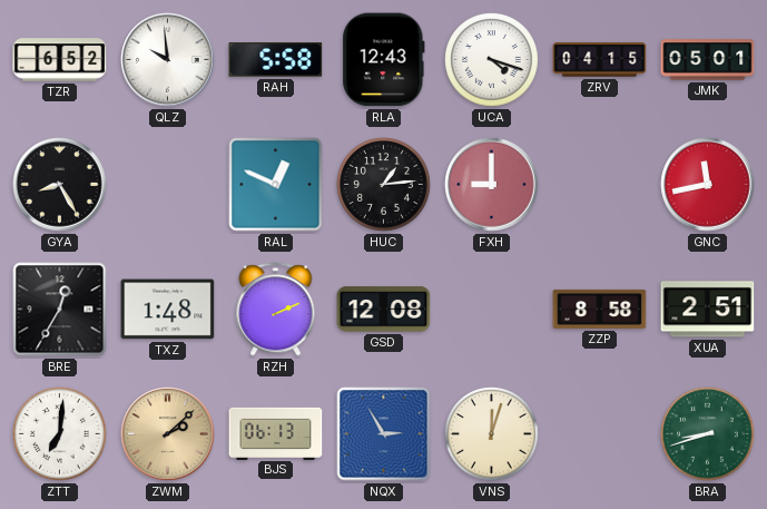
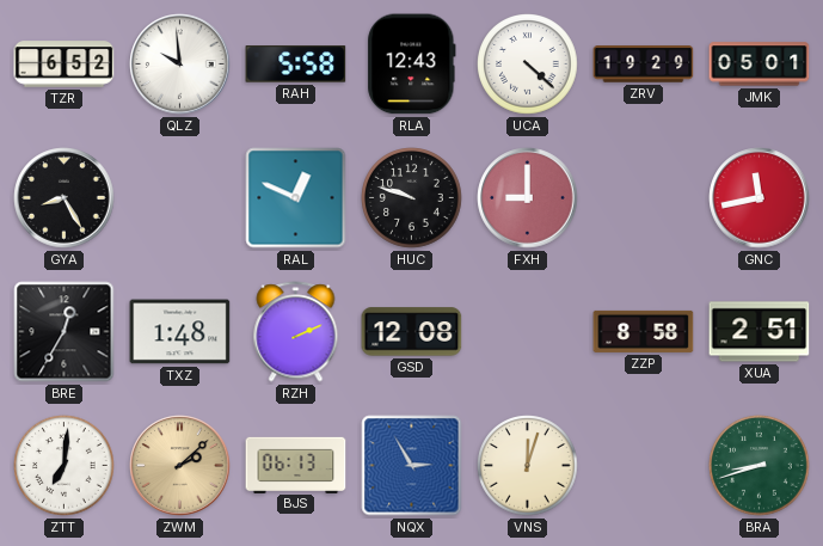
UCA: 4:18 -> 4:22
ZRV: 04:15 -> 19:29
HUC: 1:14 -> 9:48
